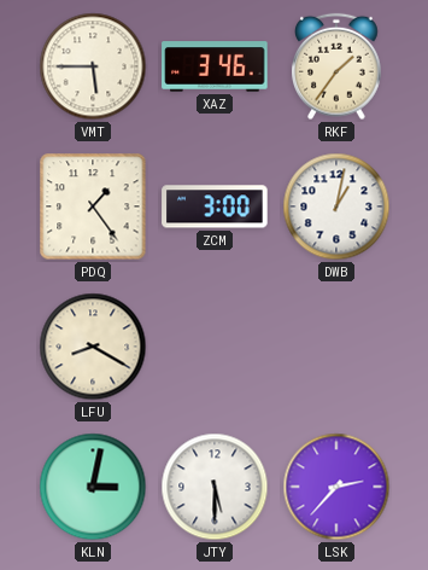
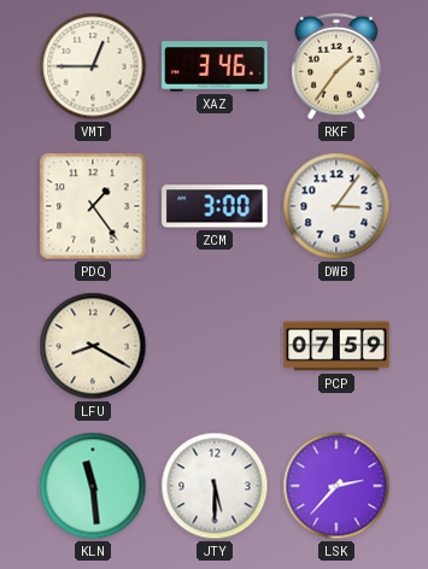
VMT: 5:45 -> 12:45
DWB: 1:02 -> 3:06
PCP: none -> 07:59
KLN: 3:02 -> 11:29
